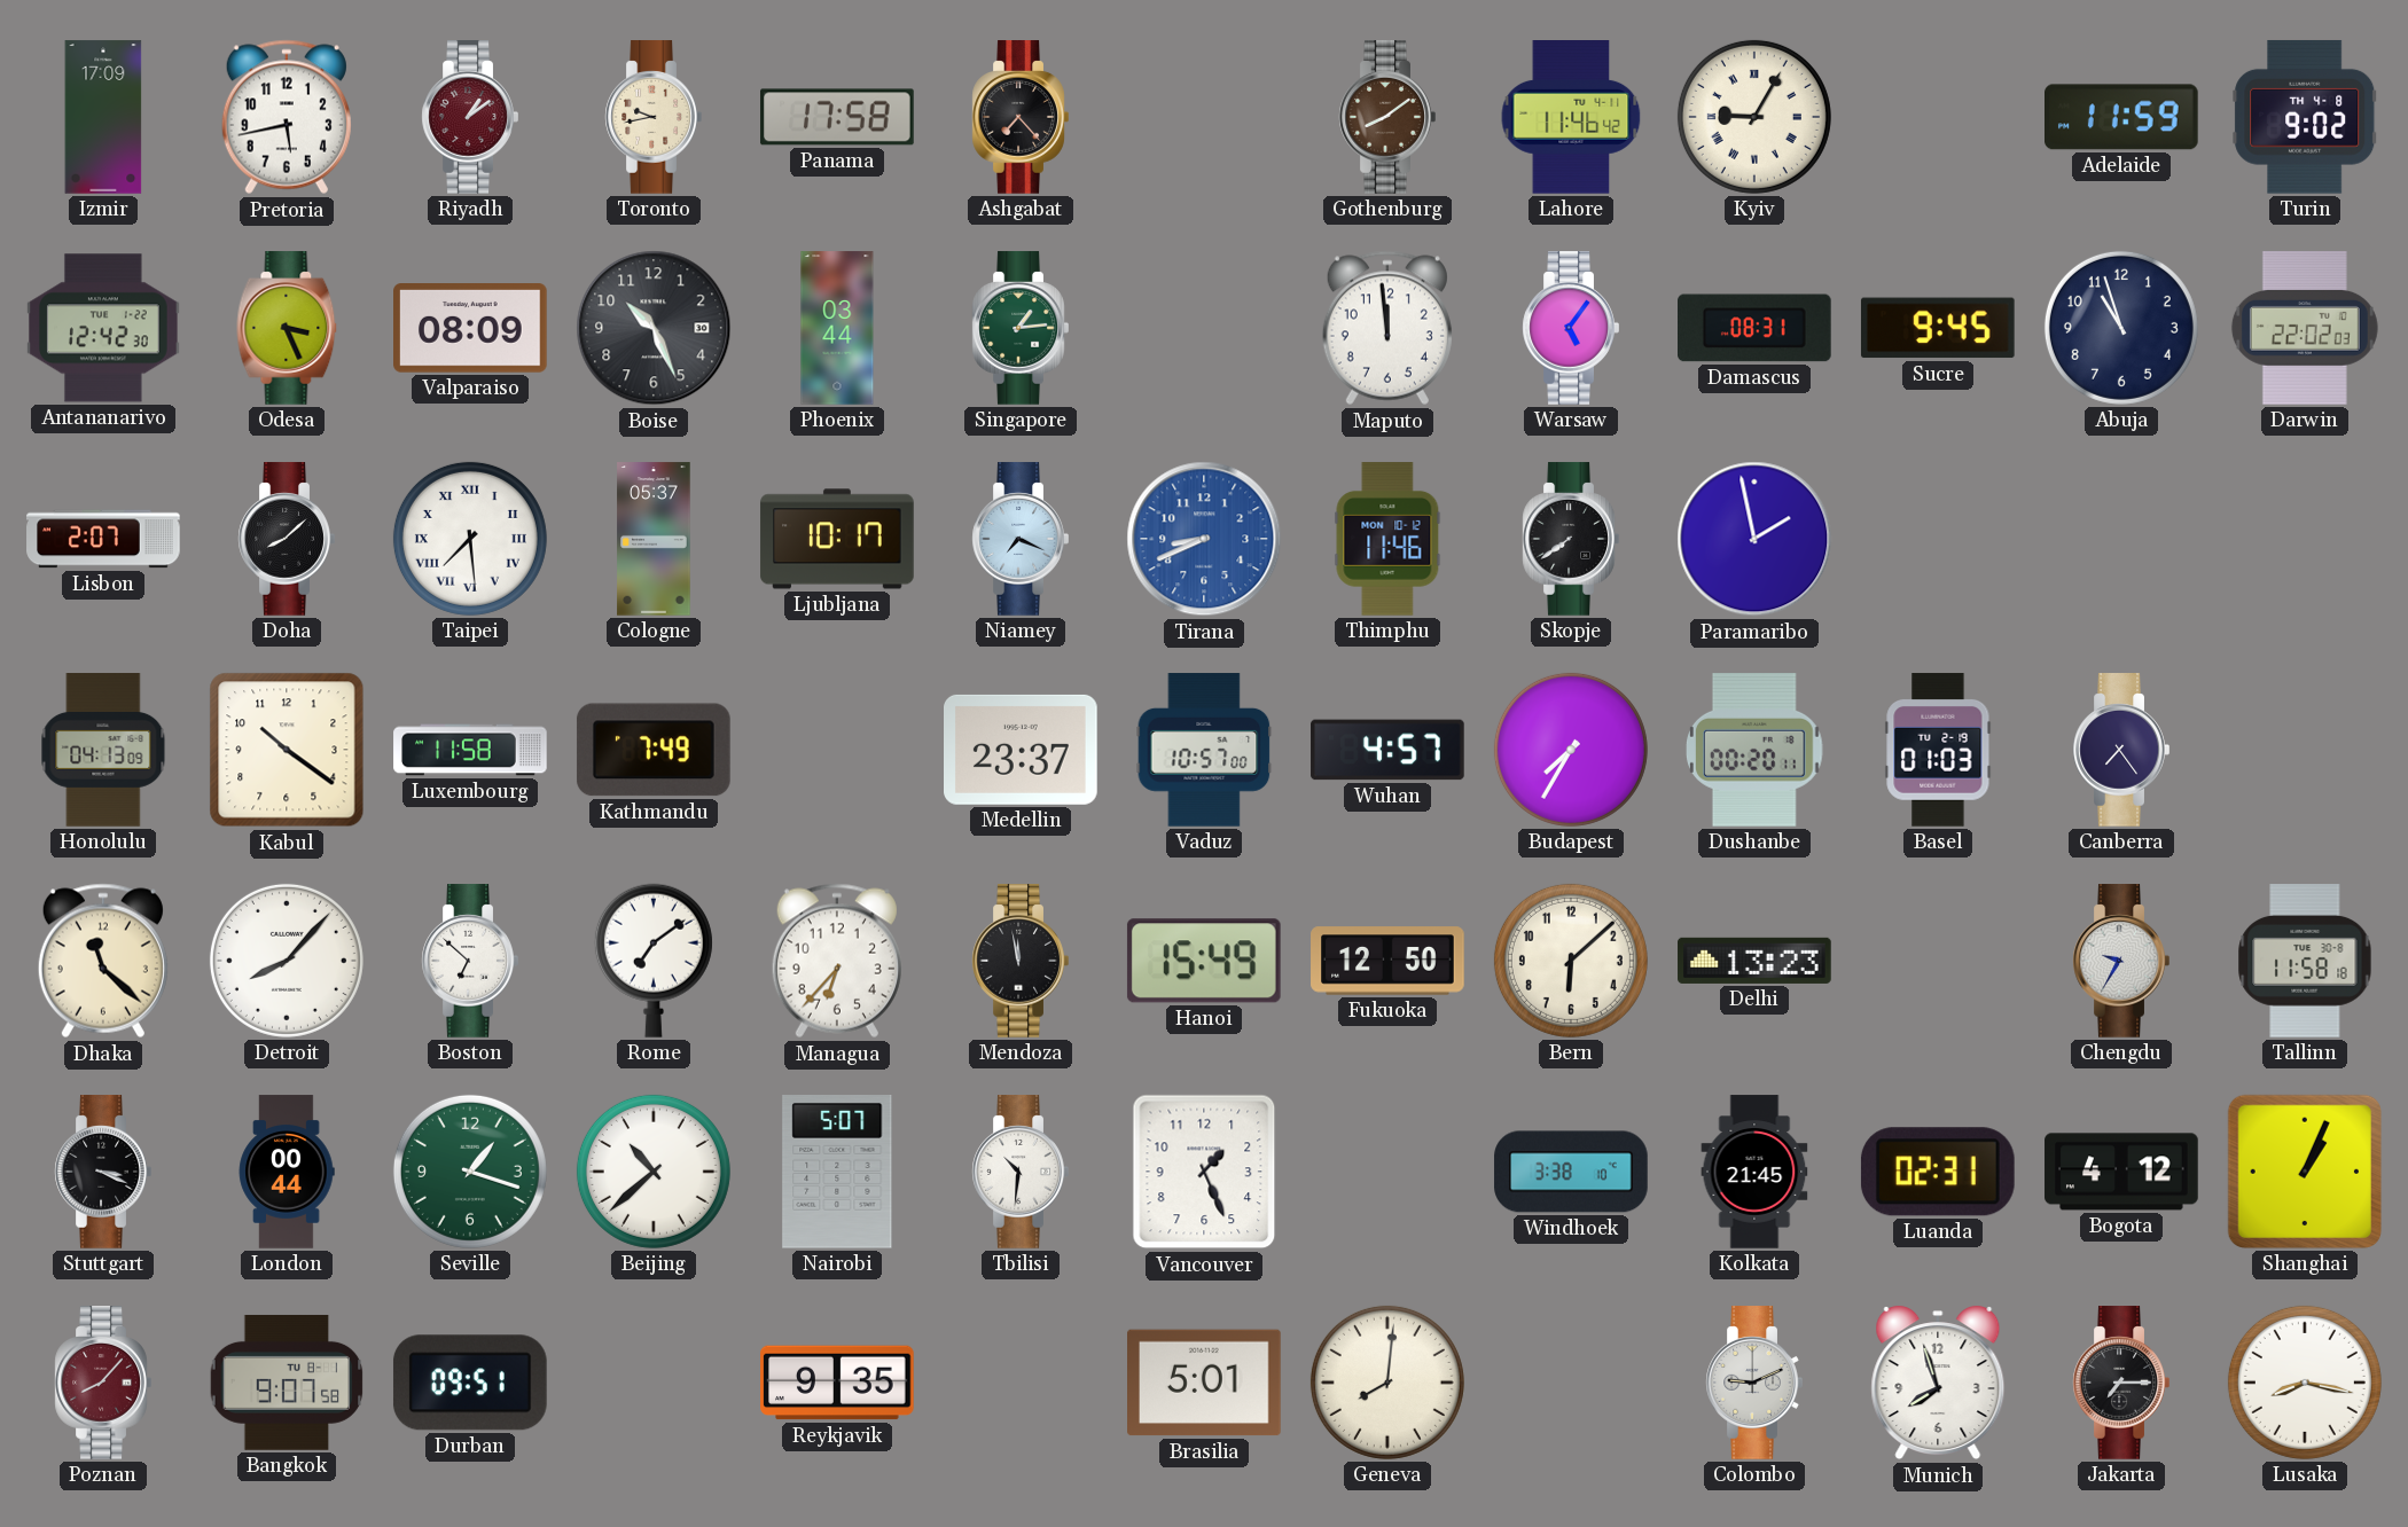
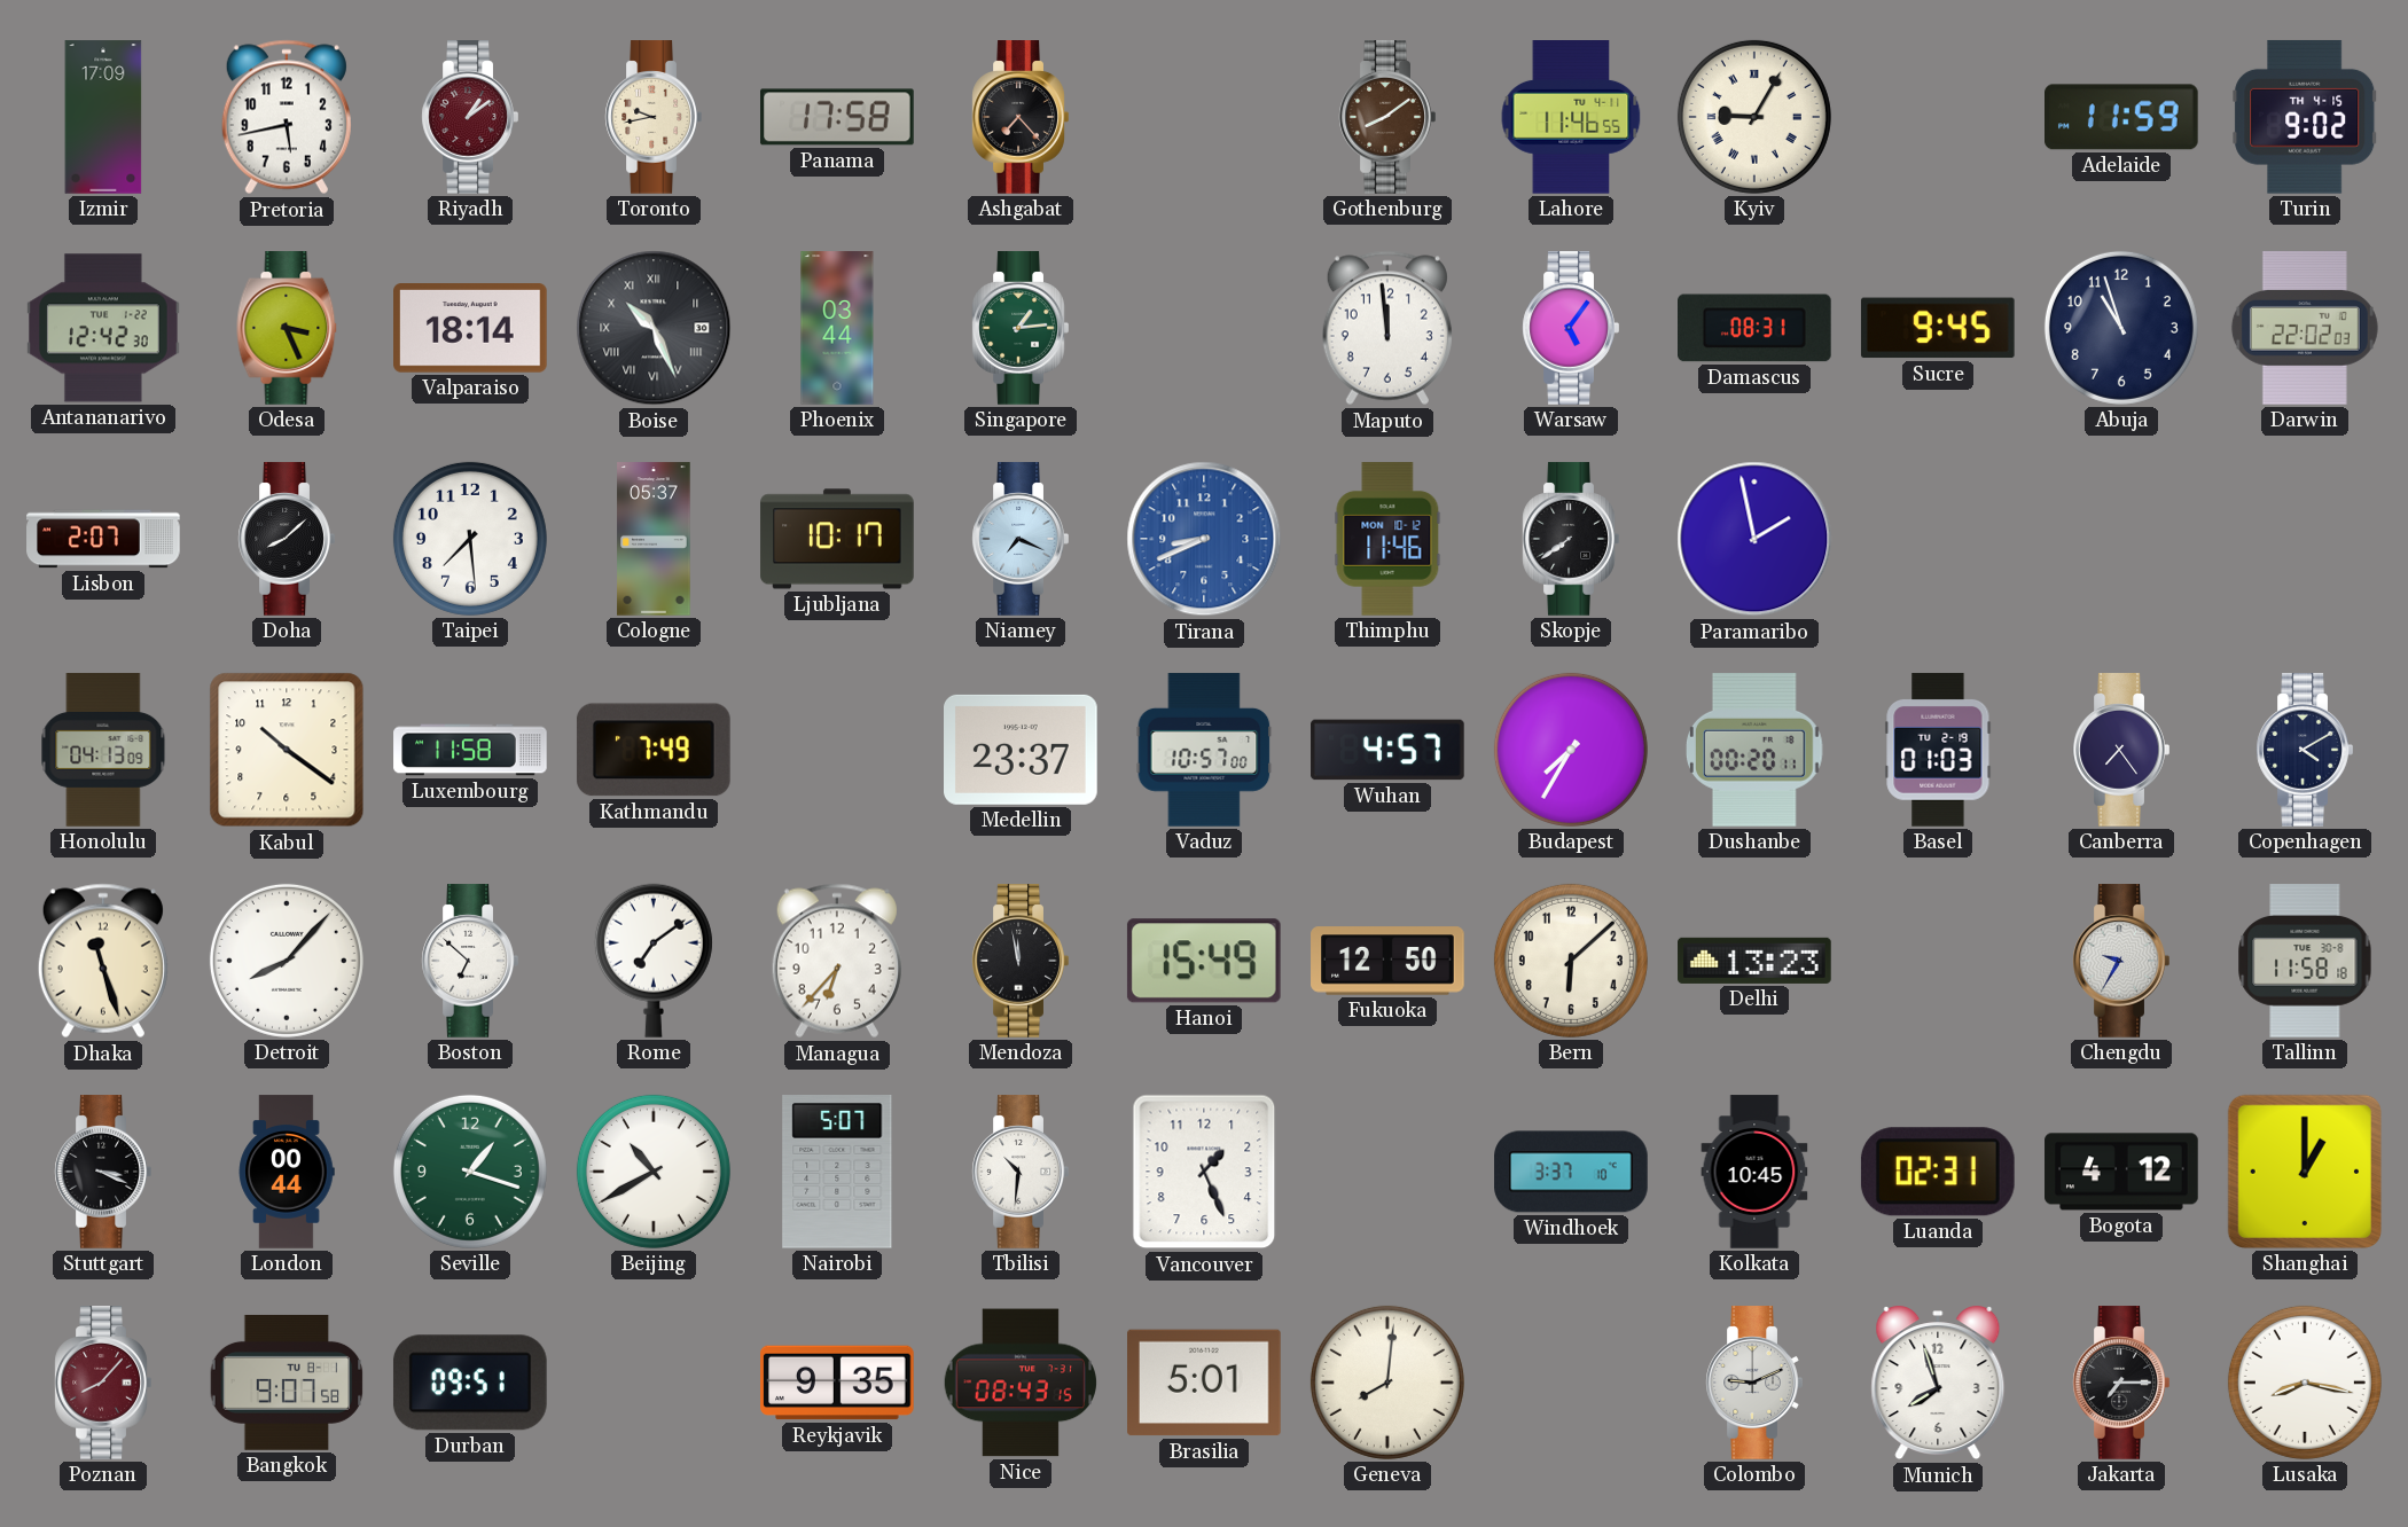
Lahore: 11:46:42 -> 11:46:55
Turin date: TH 4-8 -> TH 4-15
Valparaiso: 08:09 -> 18:14
Boise numerals: Arabic -> Roman
Taipei numerals: Roman -> Arabic
Copenhagen: none -> 4:10
Dhaka: 11:22 -> 11:27
Beijing: 10:38 -> 10:40
Windhoek: 3:38 -> 3:37
Kolkata: 21:45 -> 10:45
Shanghai: 1:04 -> 1:00
Nice: none -> 08:43
